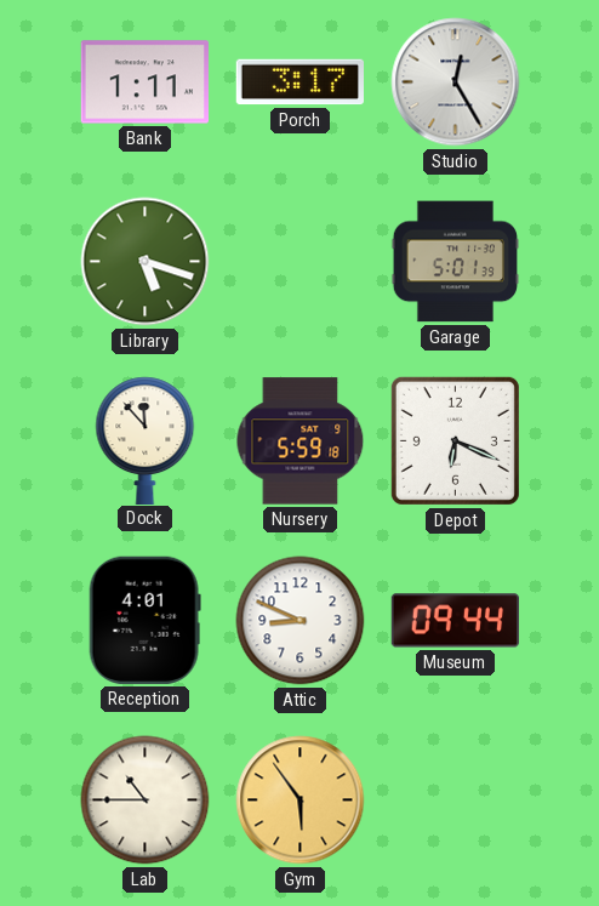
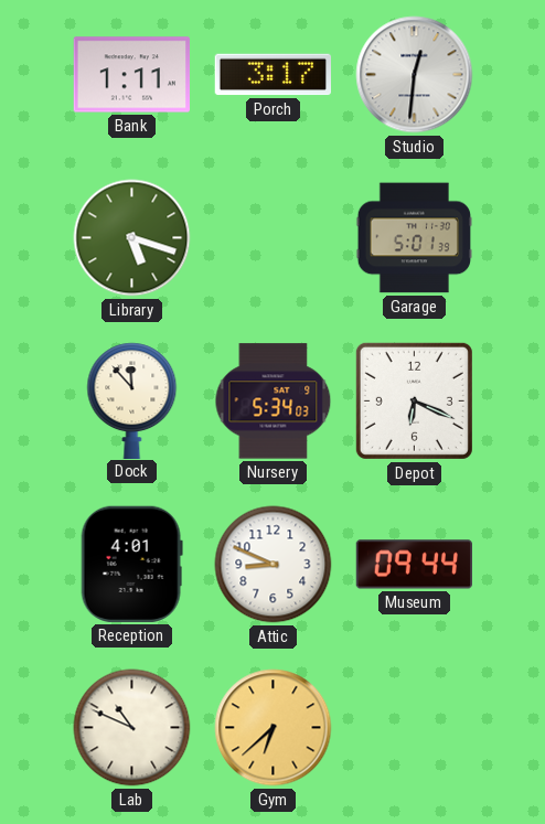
Studio: 12:25 -> 12:31
Nursery: 5:59 -> 5:34
Lab: 10:45 -> 10:49
Gym: 5:54 -> 6:38
